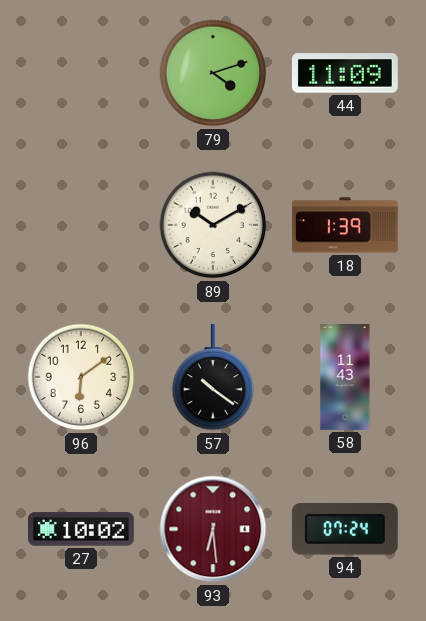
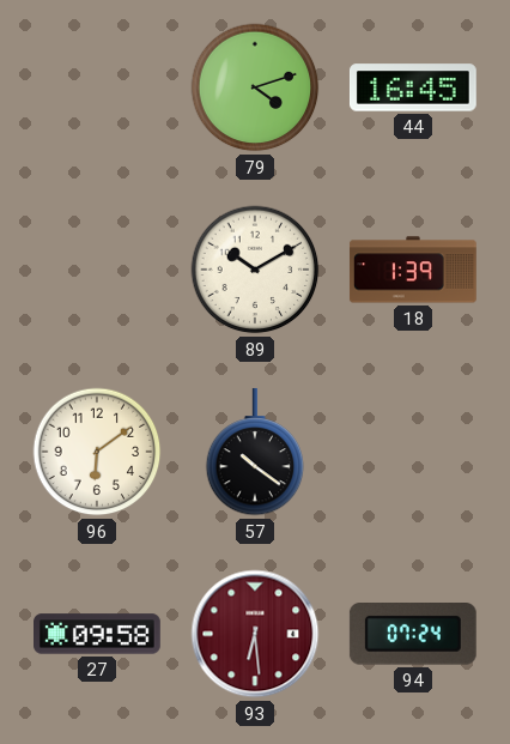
44: 11:09 -> 16:45
58: 11:43 -> none
27: 10:02 -> 09:58
